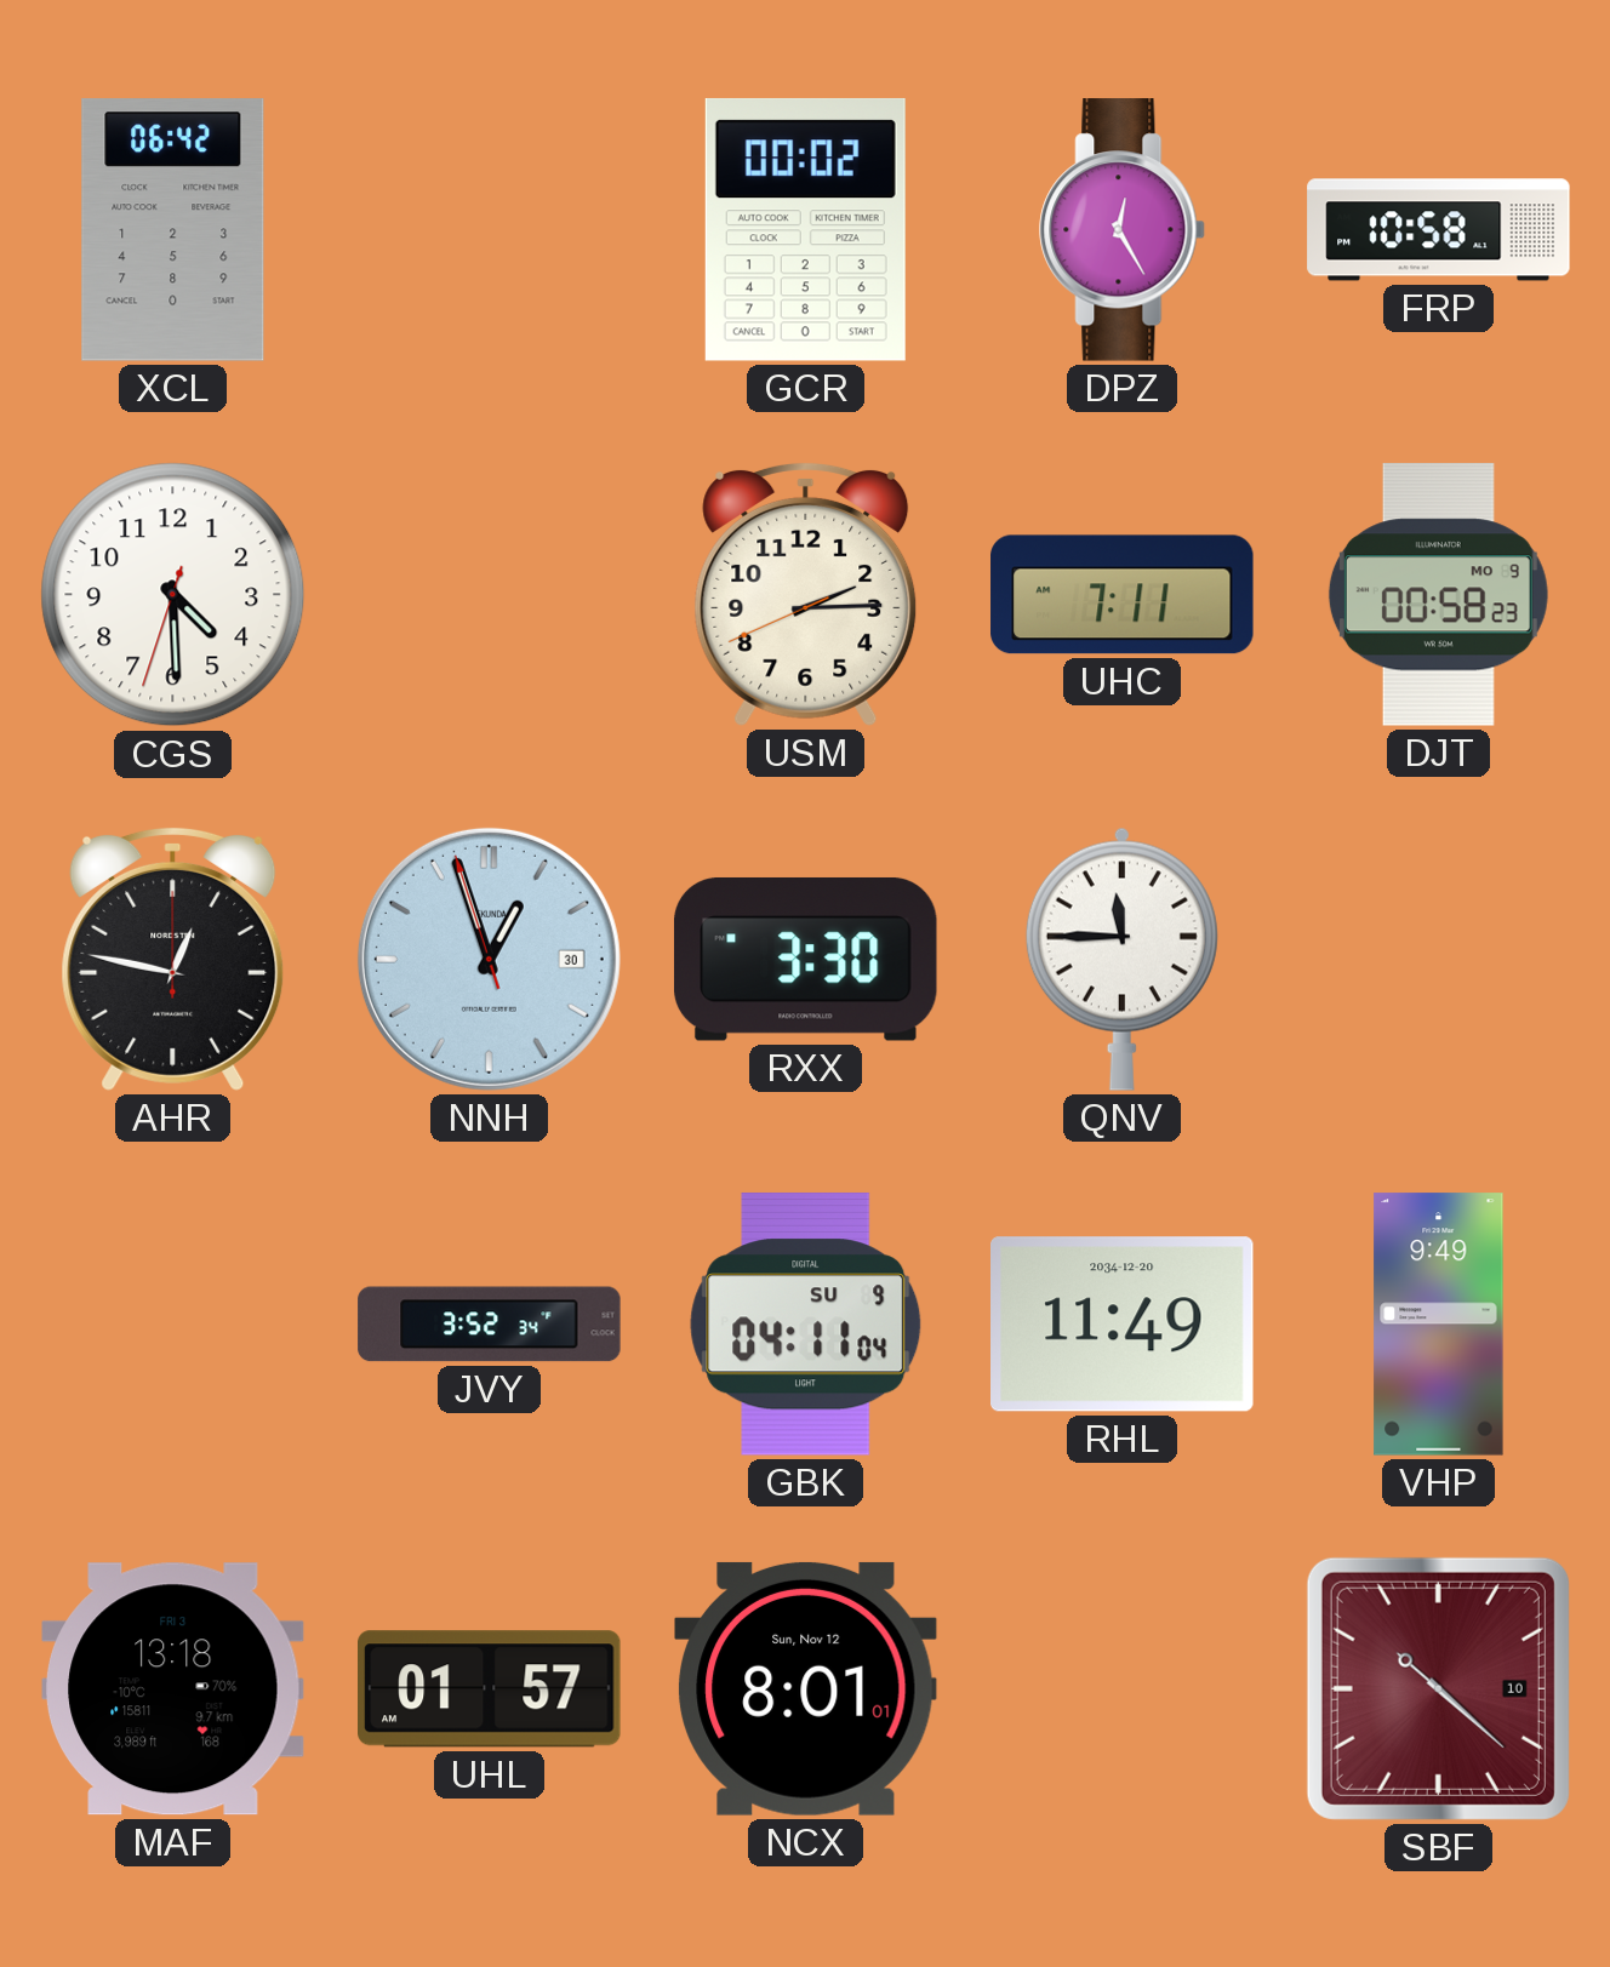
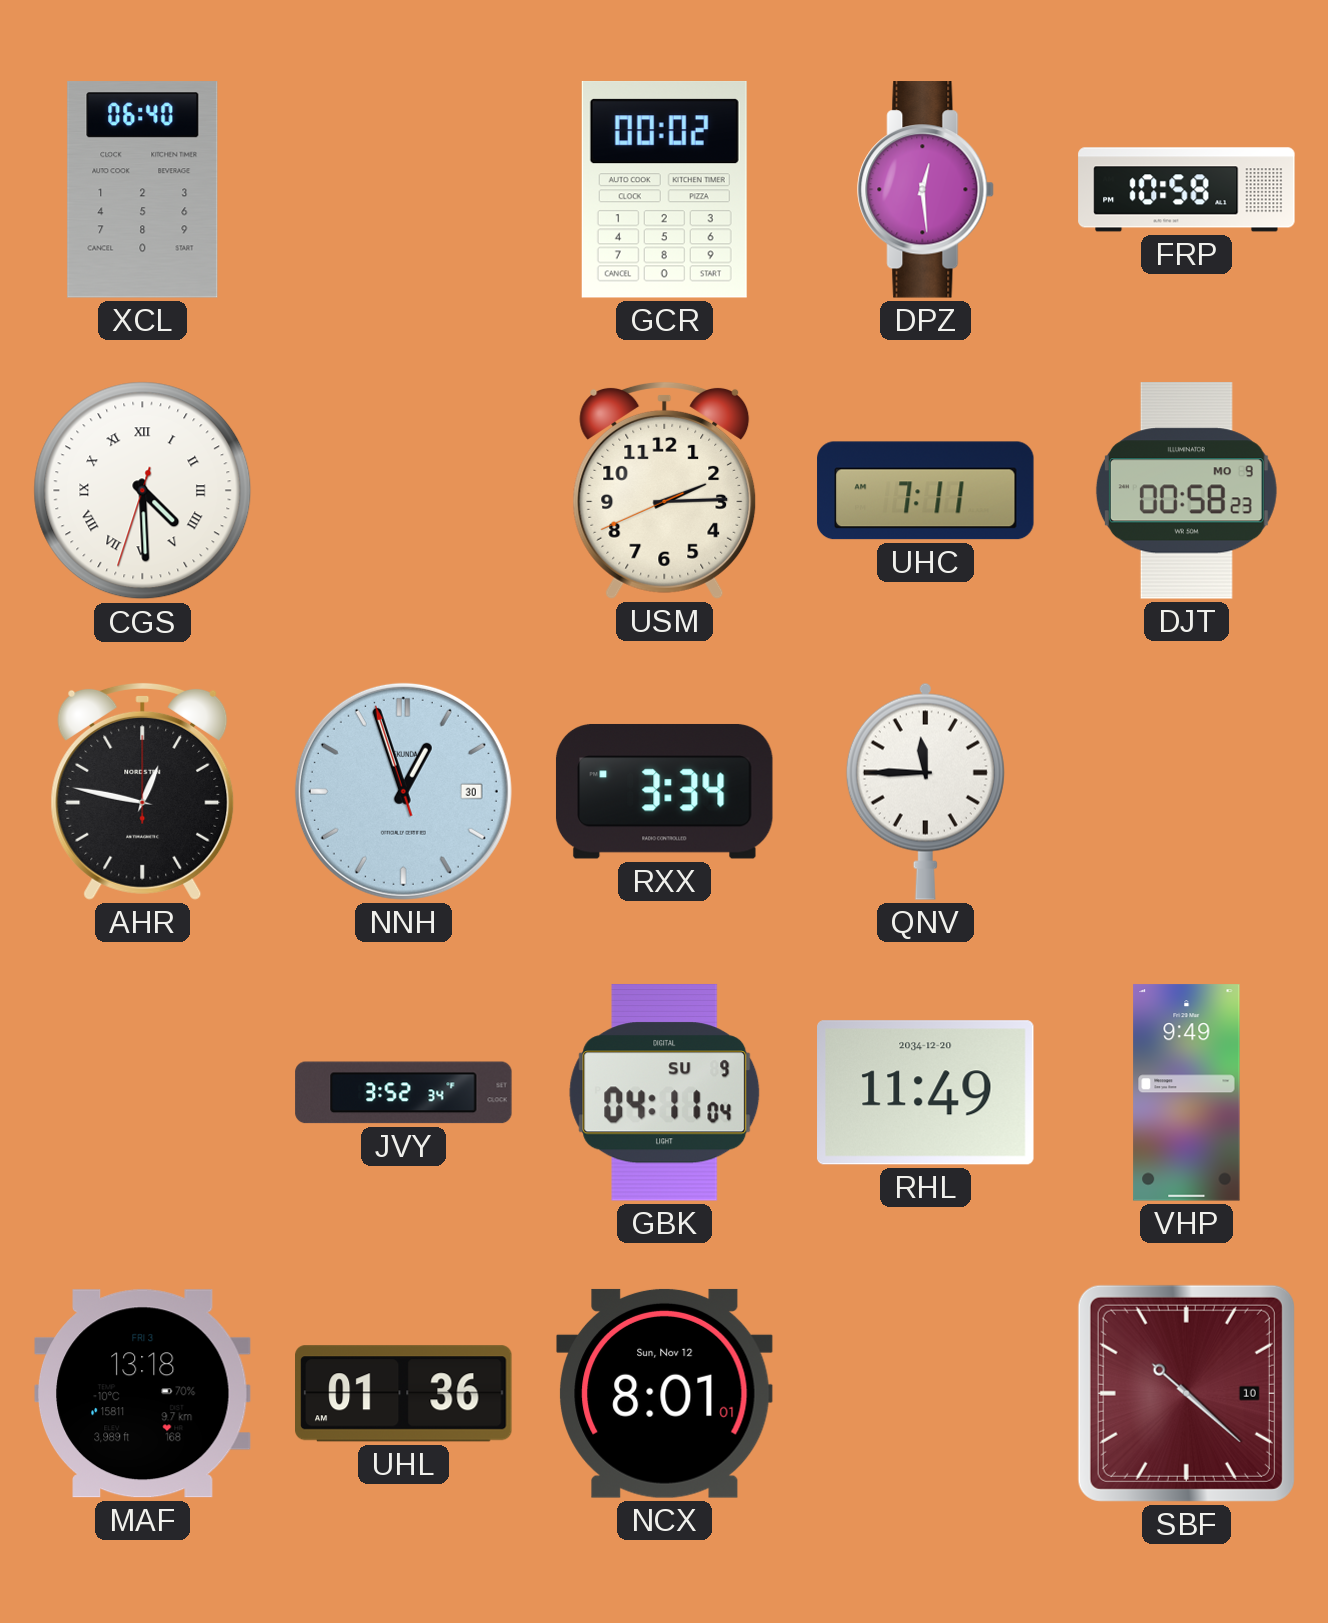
XCL: 06:42 -> 06:40
DPZ: 12:25 -> 12:29
CGS numerals: Arabic -> Roman
RXX: 3:30 -> 3:34
UHL: 01:57 -> 01:36
